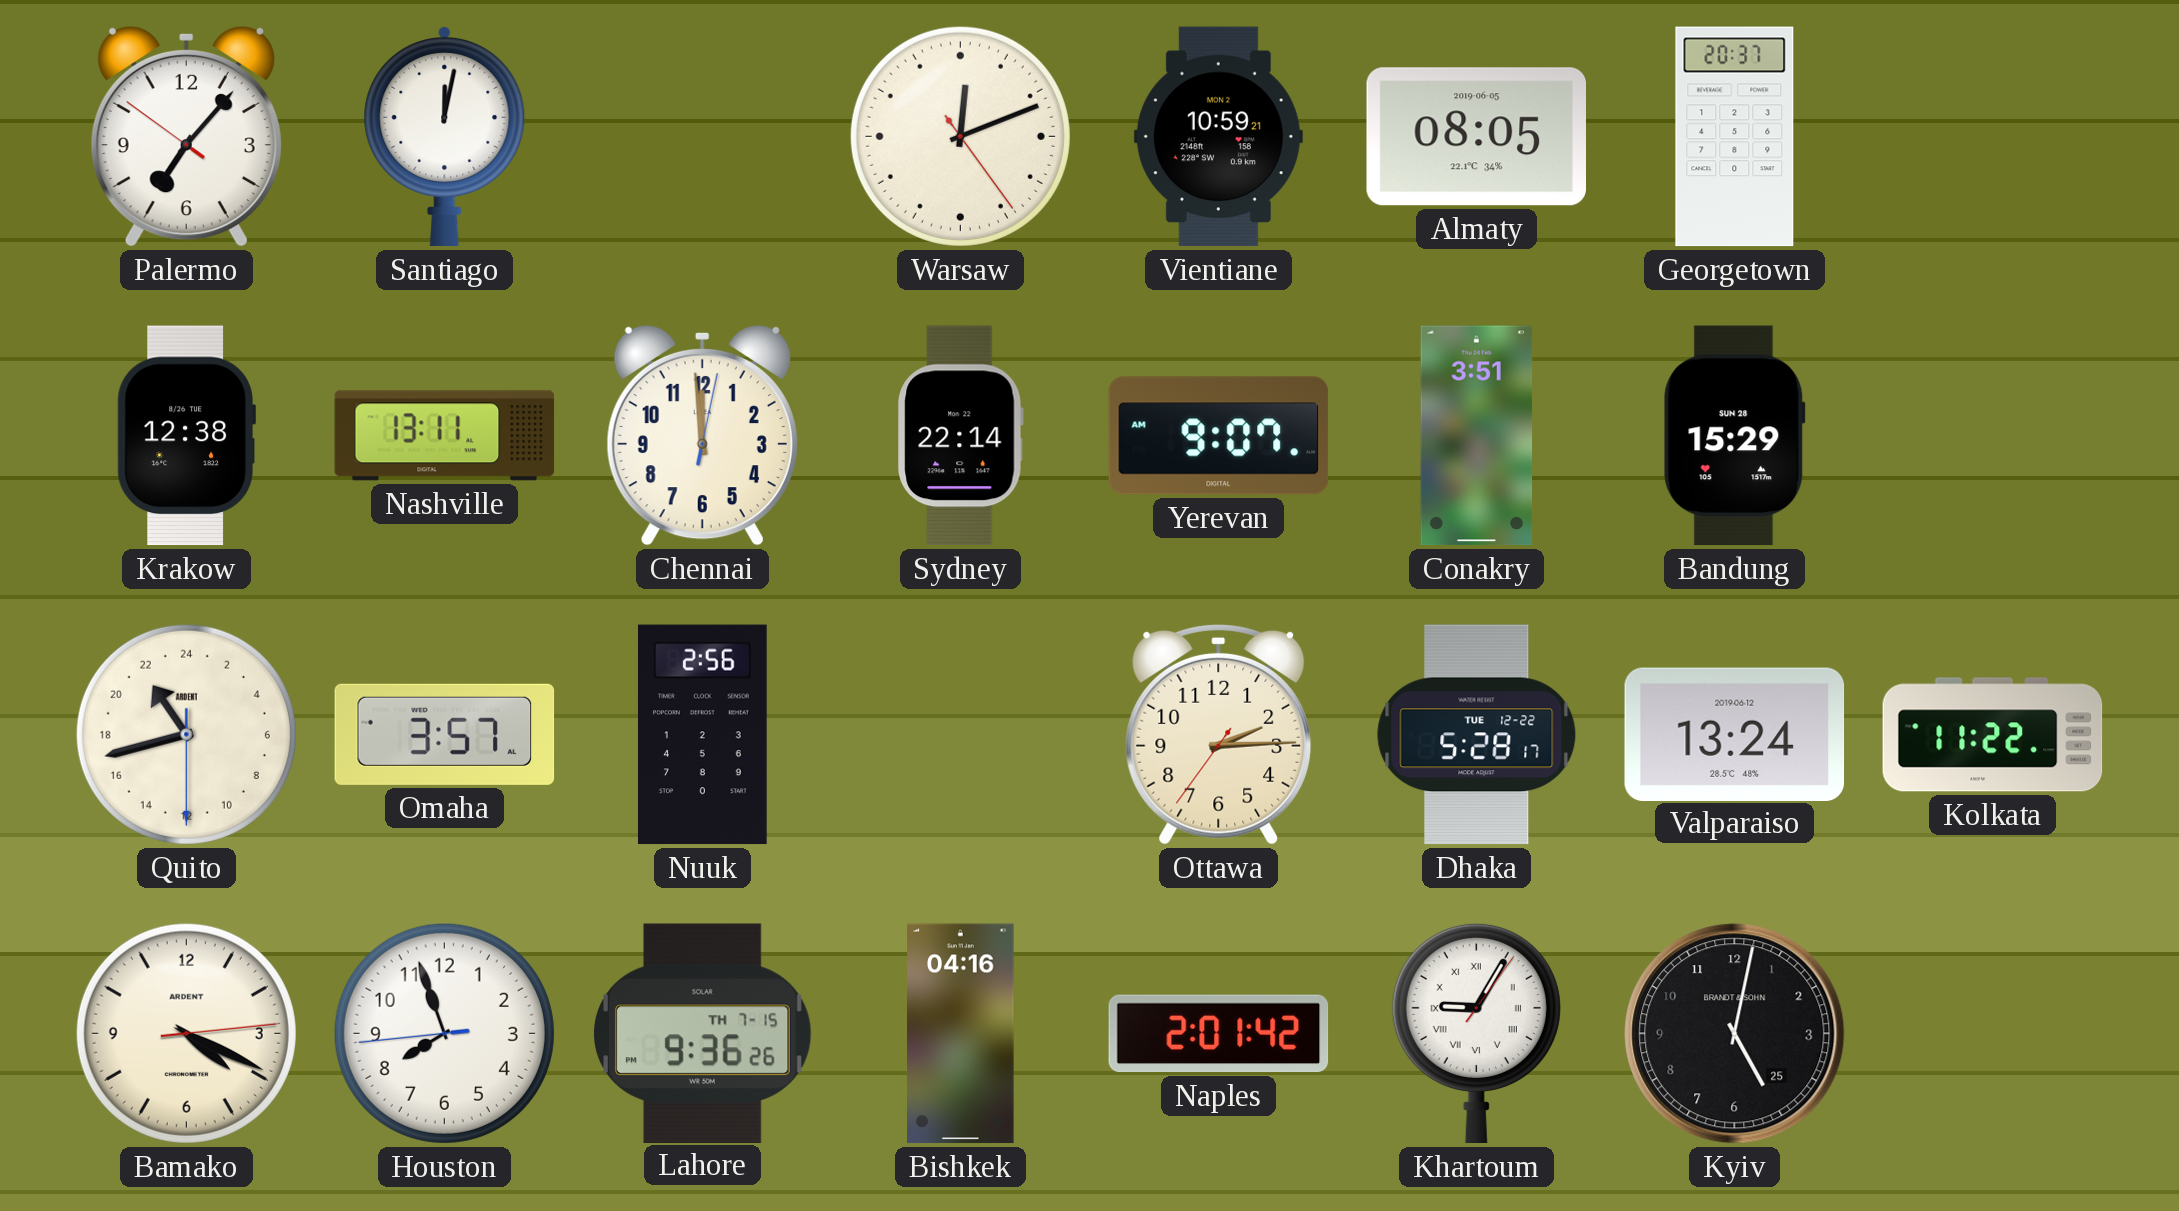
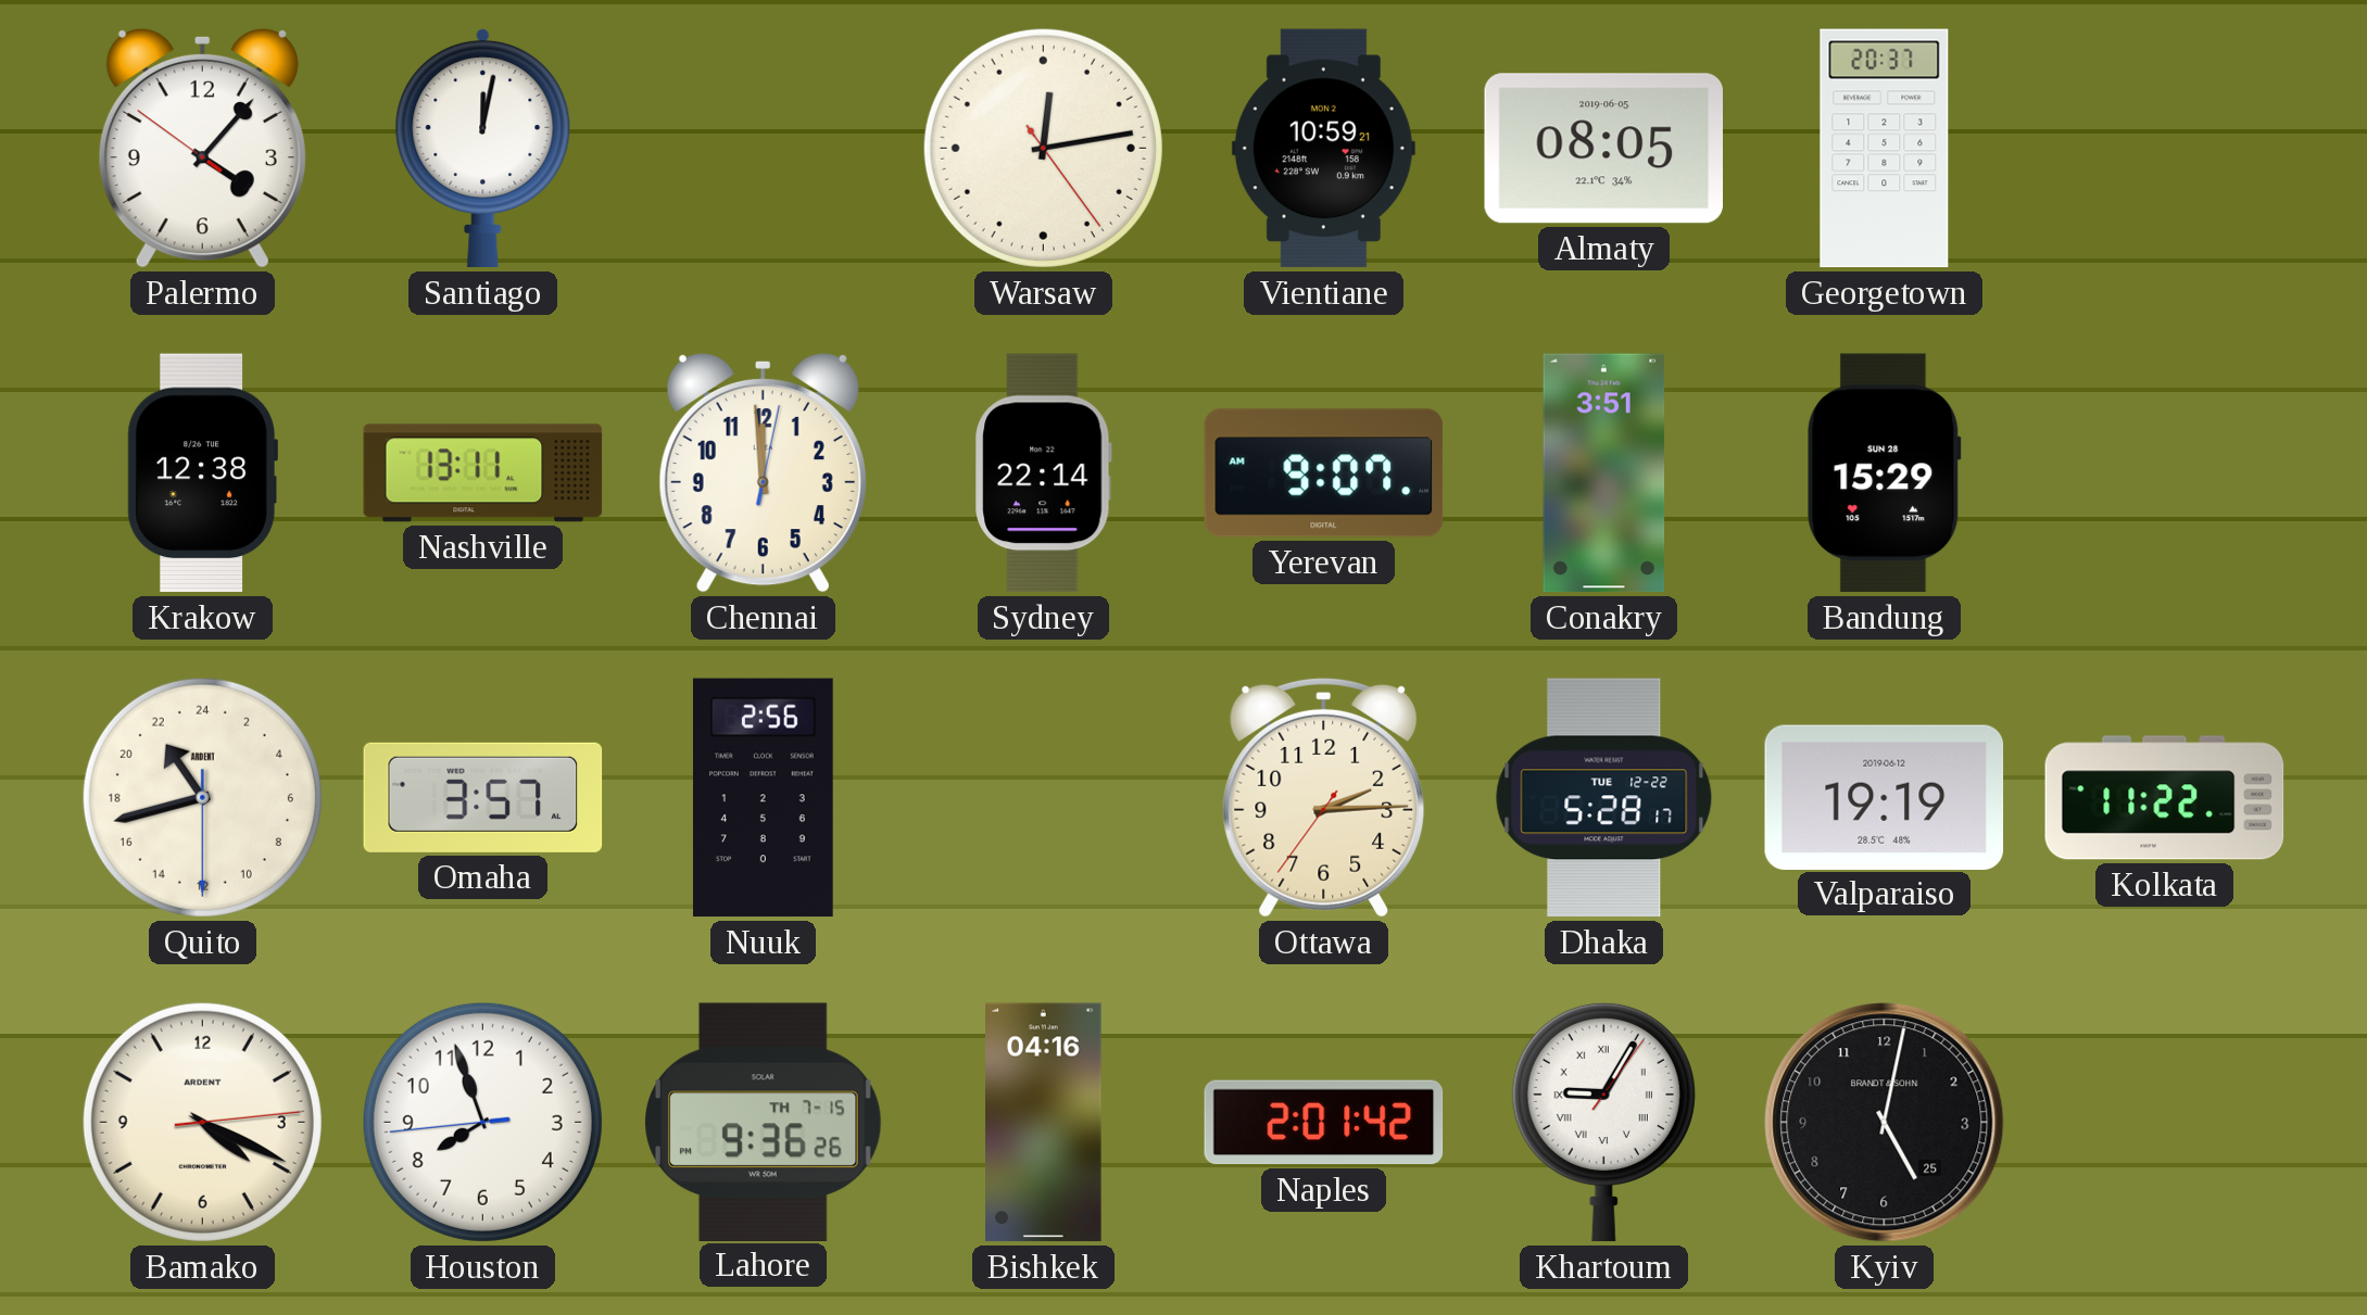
Palermo: 7:06 -> 4:06
Warsaw: 12:11 -> 12:13
Valparaiso: 13:24 -> 19:19
